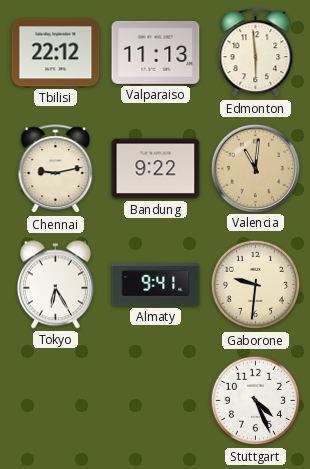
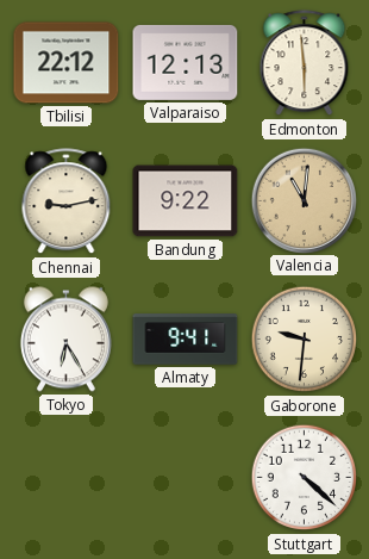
Valparaiso: 11:13 -> 12:13
Stuttgart: 4:26 -> 4:22
